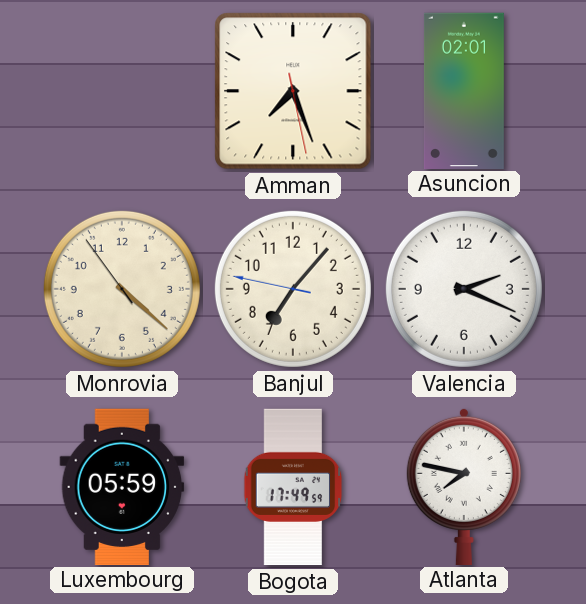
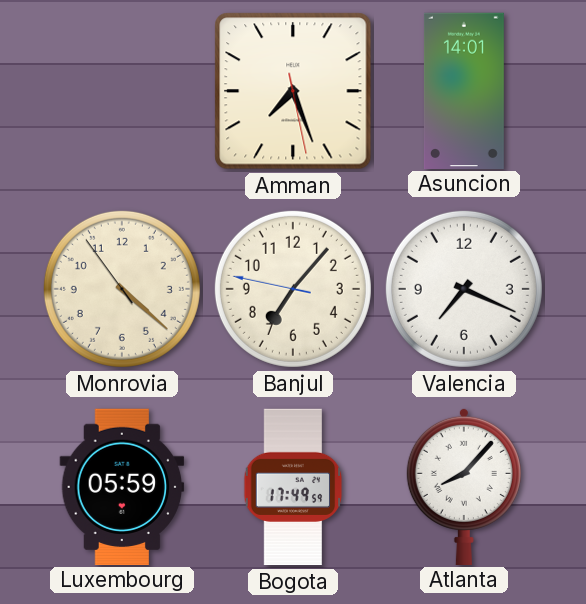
Asuncion: 02:01 -> 14:01
Valencia: 2:19 -> 7:19
Atlanta: 7:47 -> 8:07
